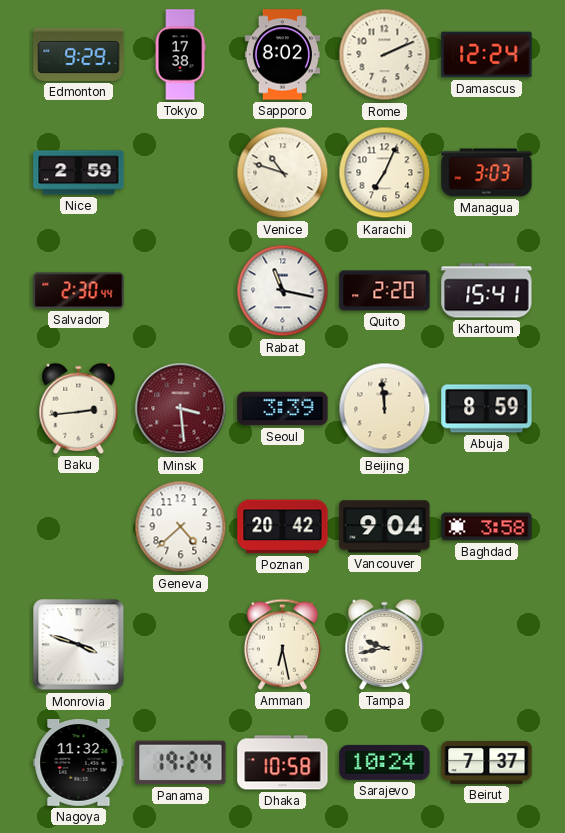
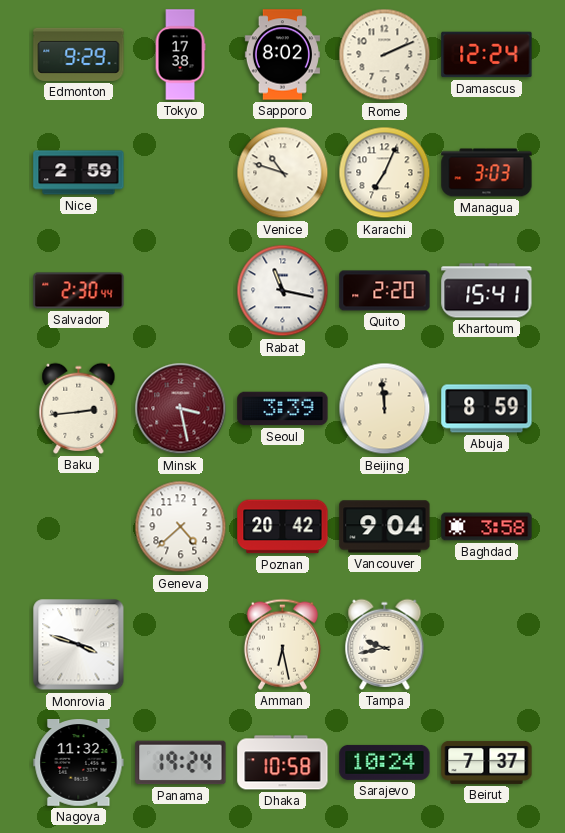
Minsk: 3:29 -> 3:28
